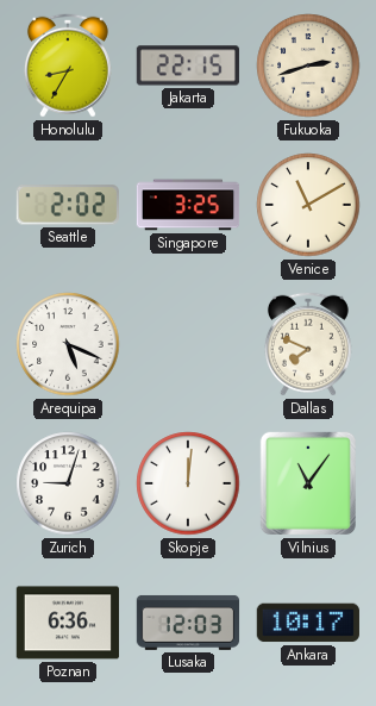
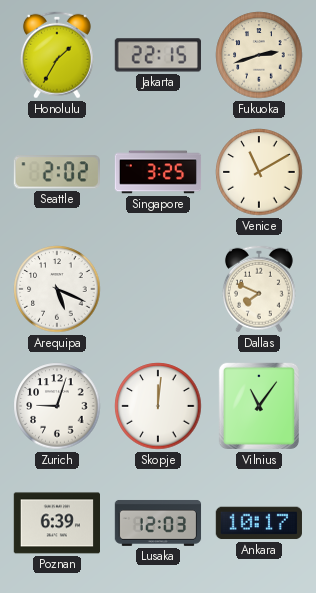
Honolulu: 8:35 -> 1:35
Poznan: 6:36 -> 6:39
